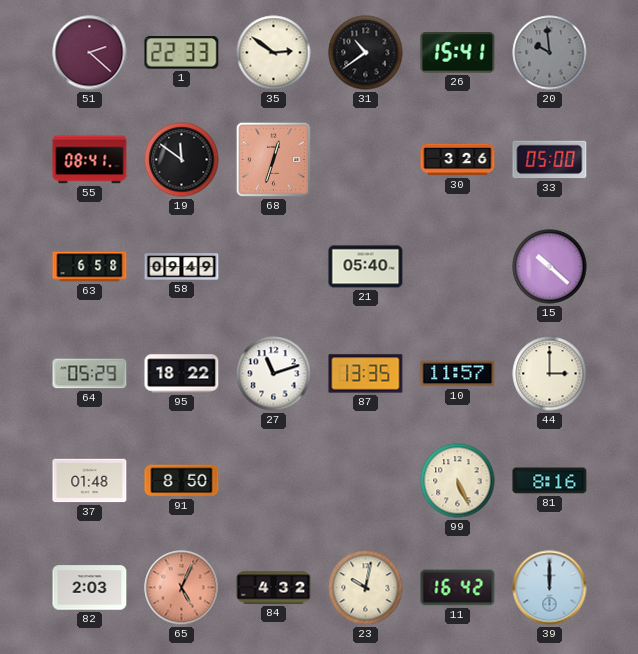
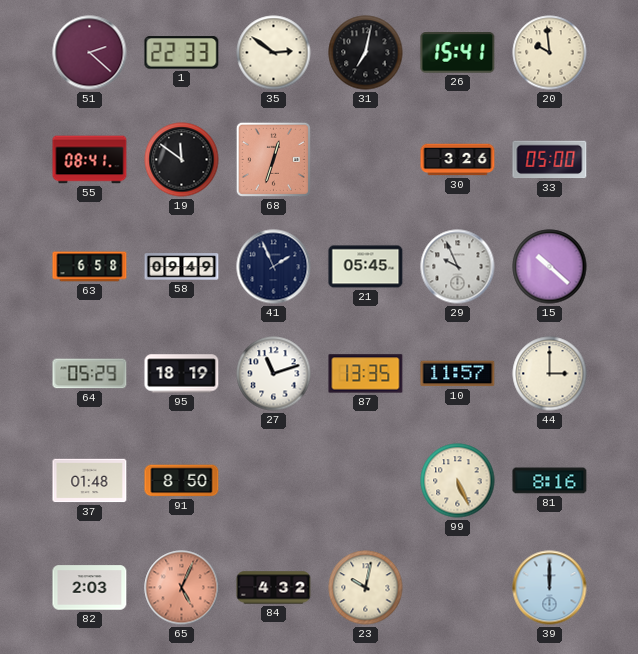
31: 10:39 -> 7:02
20 dial: grey -> cream
41: none -> 1:56
21: 05:40 -> 05:45
29: none -> 9:56
95: 18:22 -> 18:19
11: 16:42 -> none
